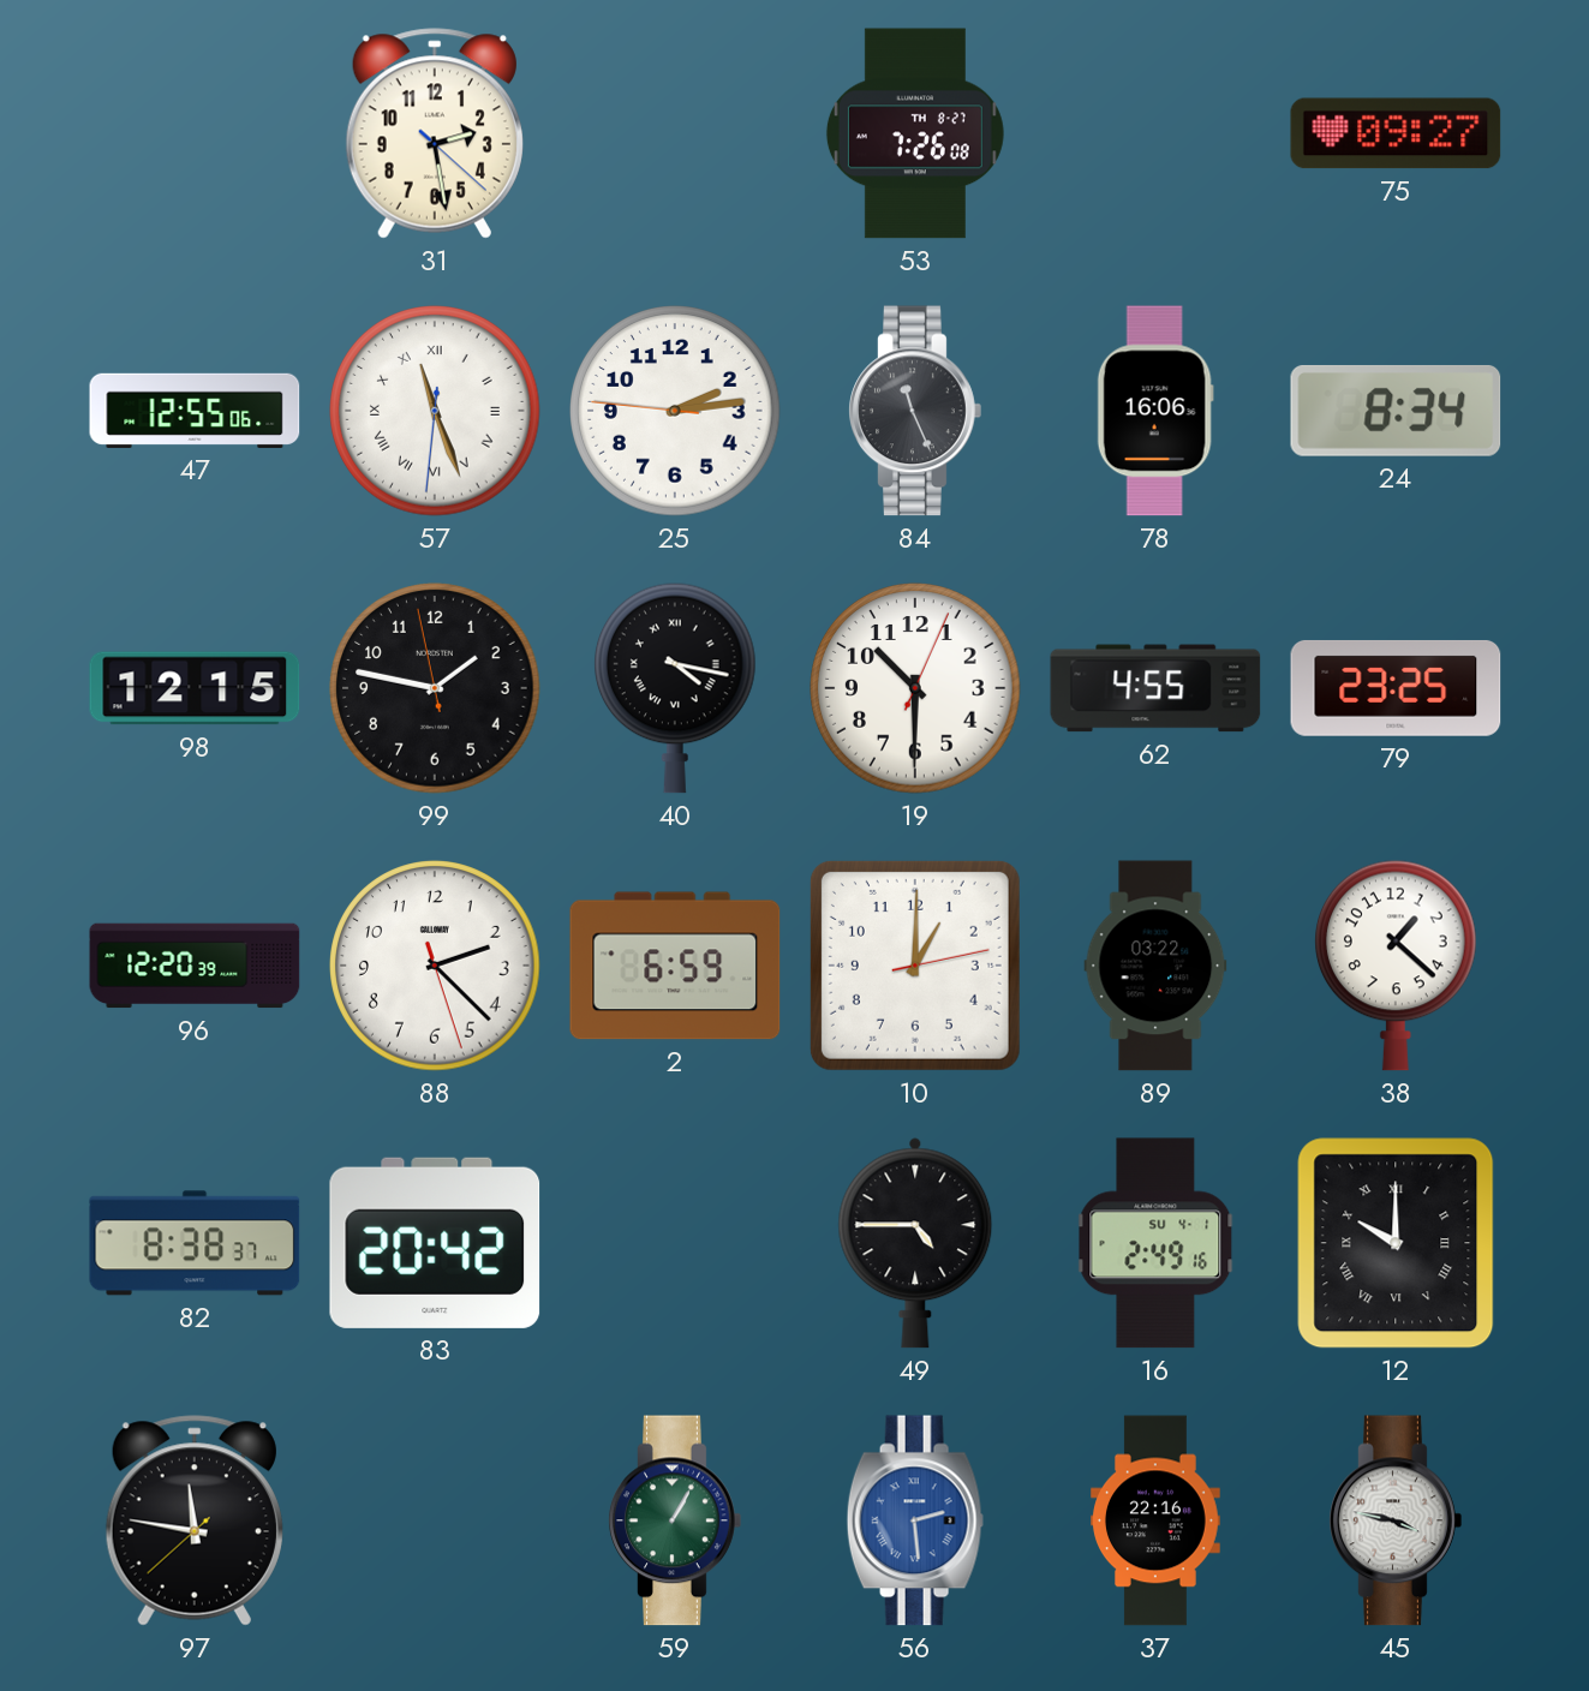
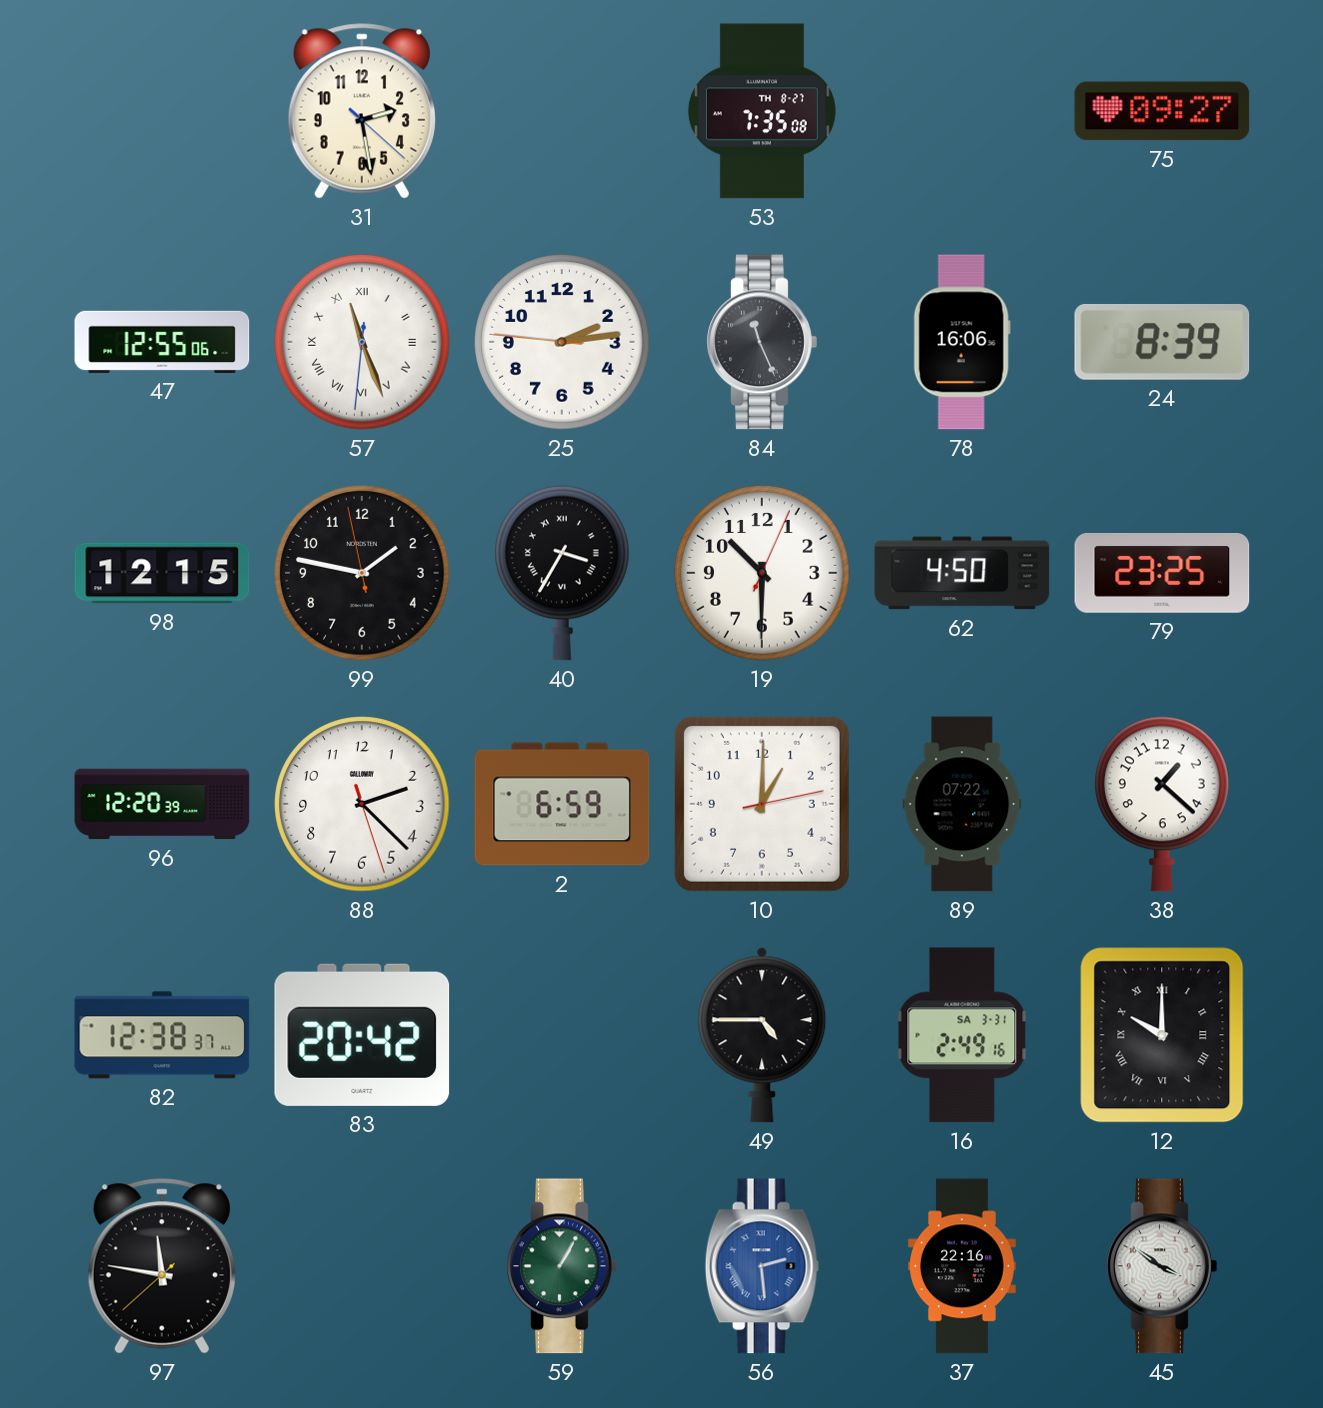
53: 7:26 -> 7:35
24: 8:34 -> 8:39
40: 4:17 -> 3:35
62: 4:55 -> 4:50
89: 03:22 -> 07:22
82: 8:38 -> 12:38
16 date: SU 4-1 -> SA 3-31
45: 3:47 -> 3:51
